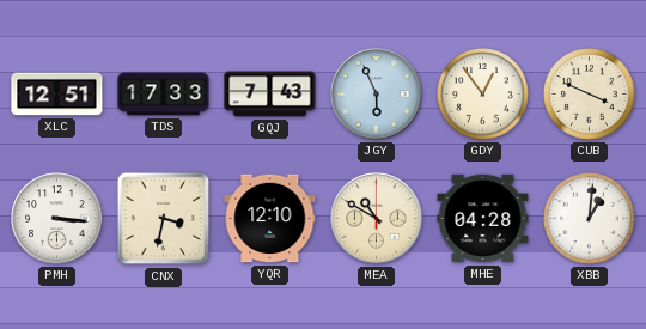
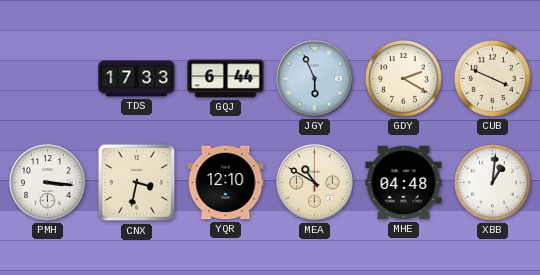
XLC: 12:51 -> none
GQJ: 7:43 -> 6:44
GDY: 12:54 -> 2:20
MHE: 04:28 -> 04:48
